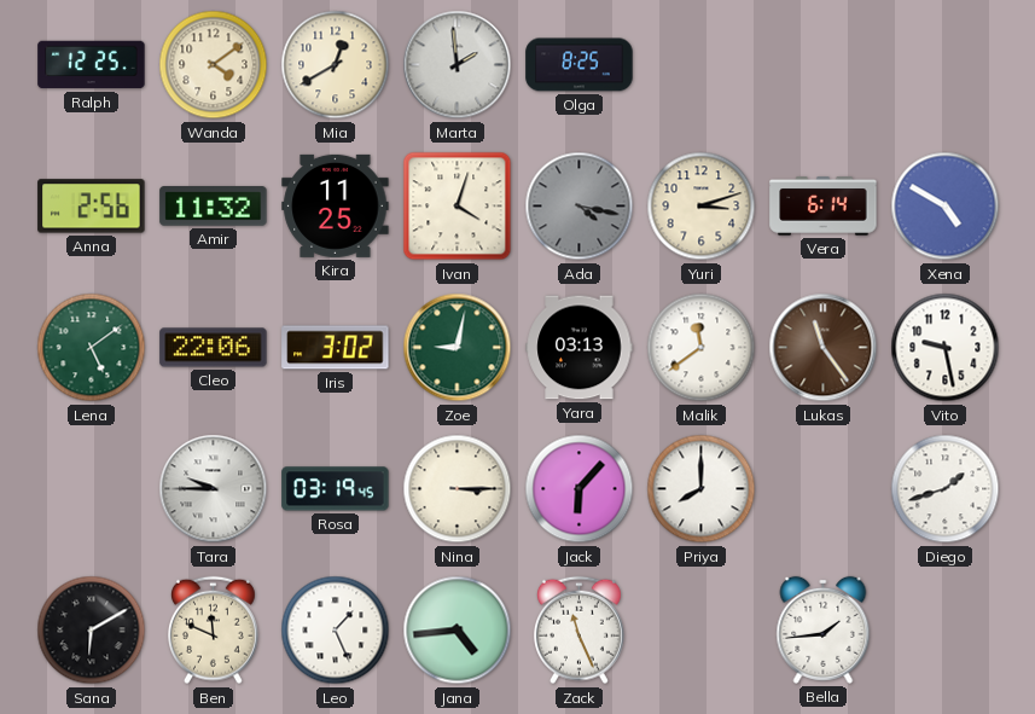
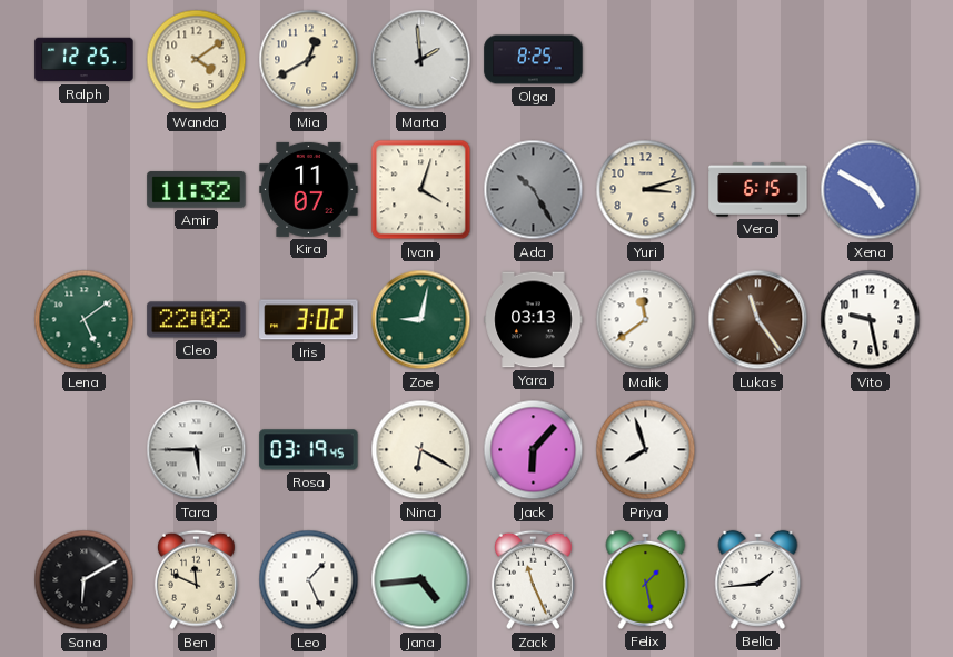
Anna: 2:56 -> none
Kira: 11:25 -> 11:07
Ada: 4:17 -> 10:25
Vera: 6:14 -> 6:15
Cleo: 22:06 -> 22:02
Tara: 9:45 -> 5:45
Nina: 3:15 -> 6:20
Priya: 8:00 -> 7:57
Diego: 1:42 -> none
Felix: none -> 1:28
